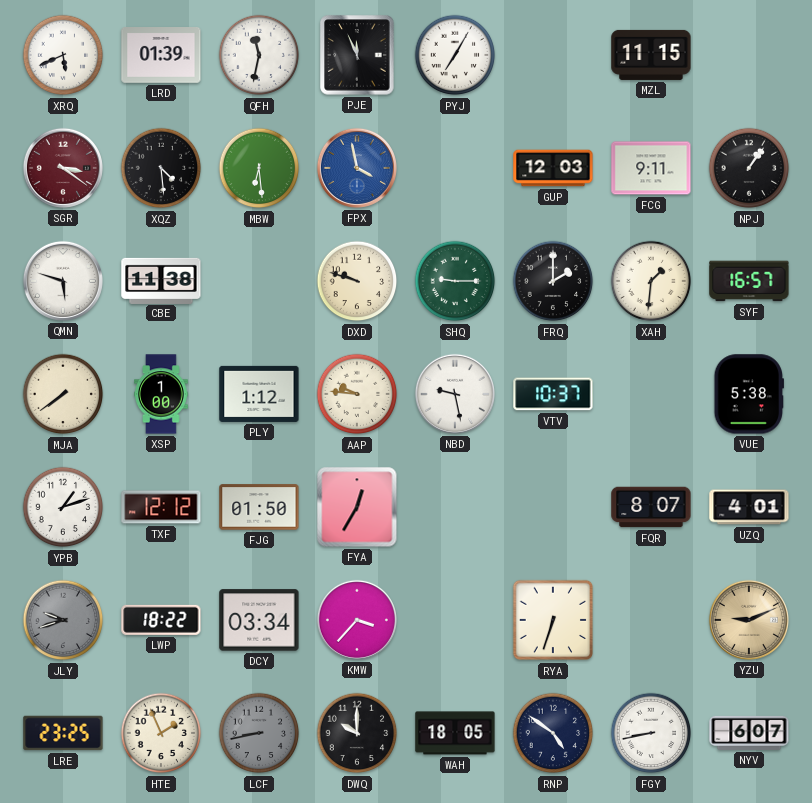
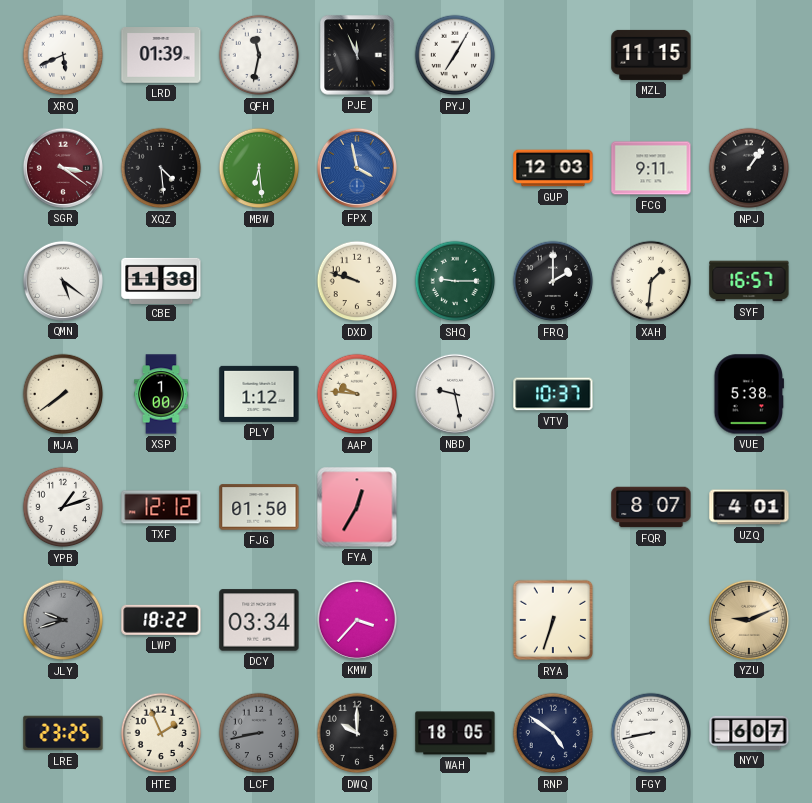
QMN: 5:48 -> 5:21
